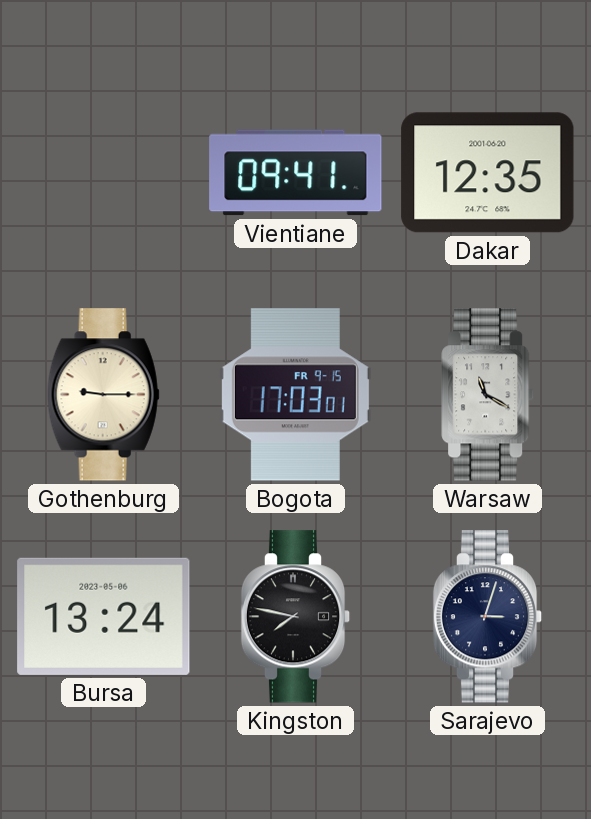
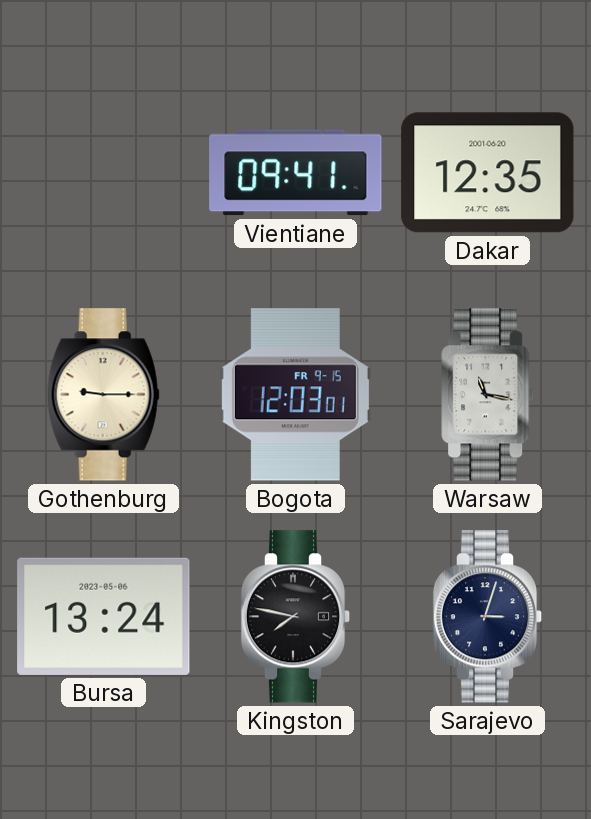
Bogota: 17:03 -> 12:03
Warsaw: 11:20 -> 11:17
